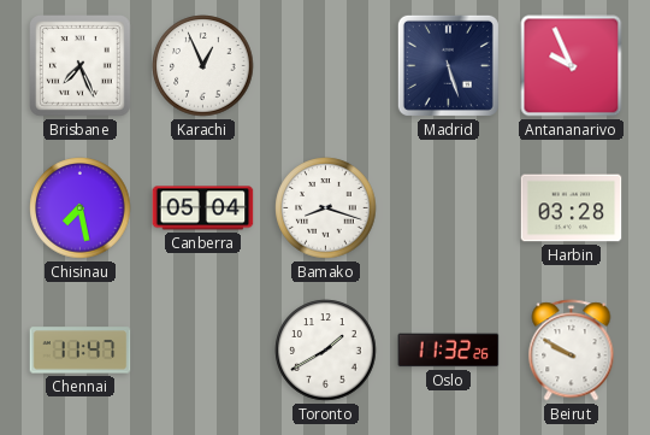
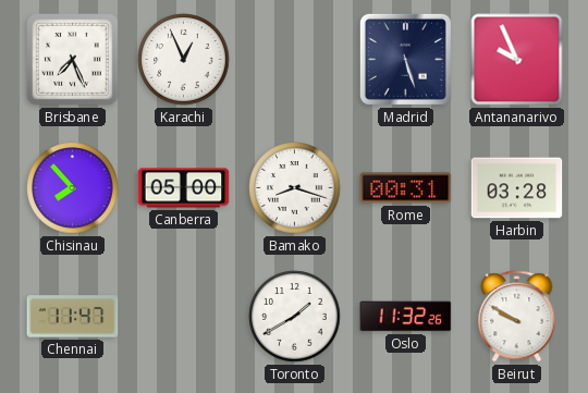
Chisinau: 7:28 -> 7:53
Canberra: 05:04 -> 05:00
Rome: none -> 00:31
